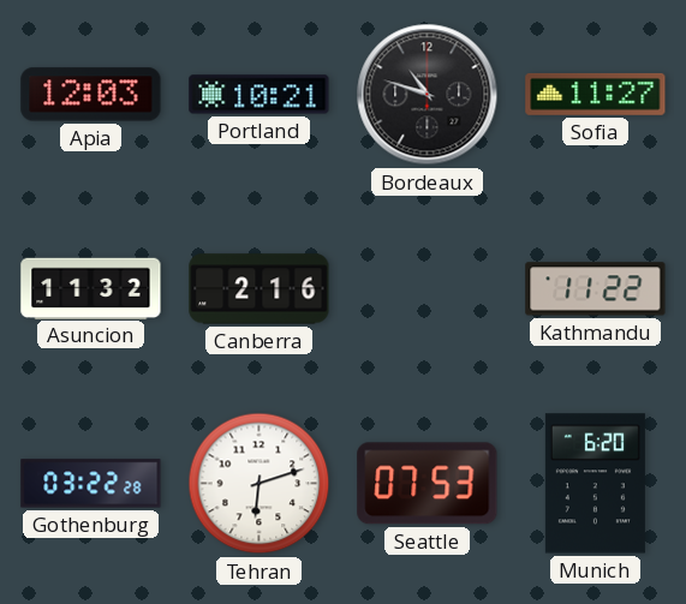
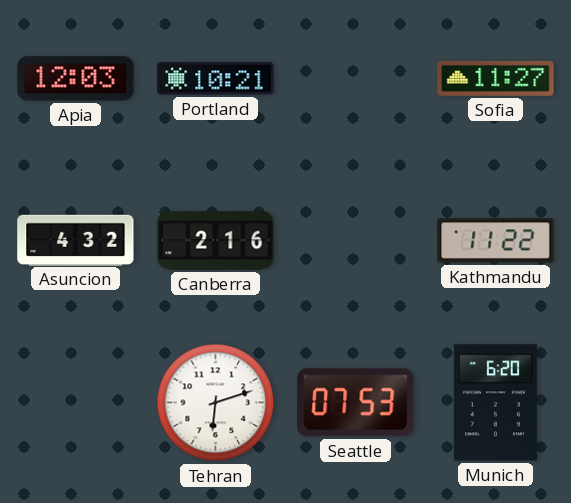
Bordeaux: 10:48 -> none
Asuncion: 11:32 -> 4:32
Gothenburg: 03:22 -> none
